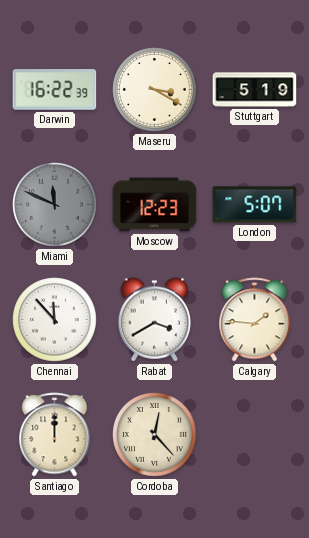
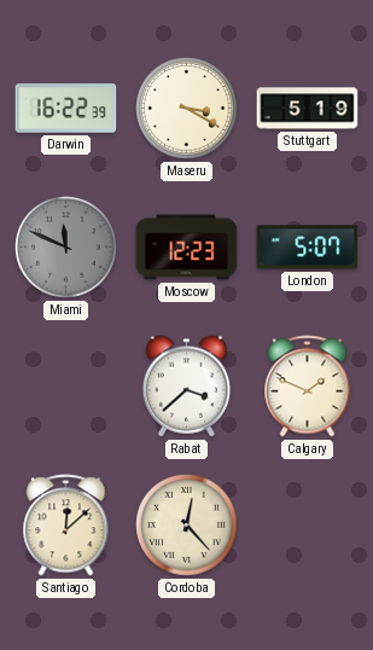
Chennai: 11:53 -> none
Rabat: 3:40 -> 3:38
Calgary: 1:46 -> 1:49
Santiago: 12:00 -> 12:08
